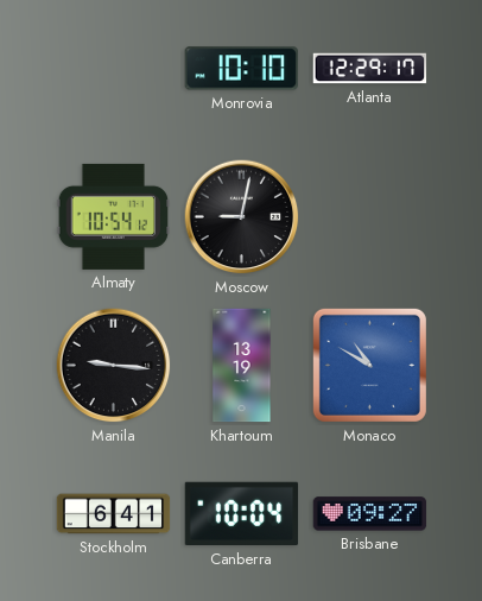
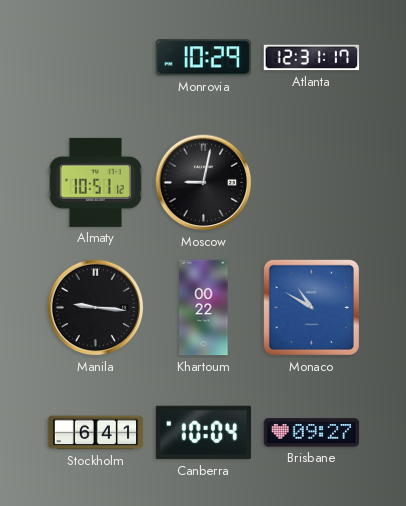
Monrovia: 10:10 -> 10:29
Atlanta: 12:29 -> 12:31
Almaty: 10:54 -> 10:51
Khartoum: 13:19 -> 00:22
